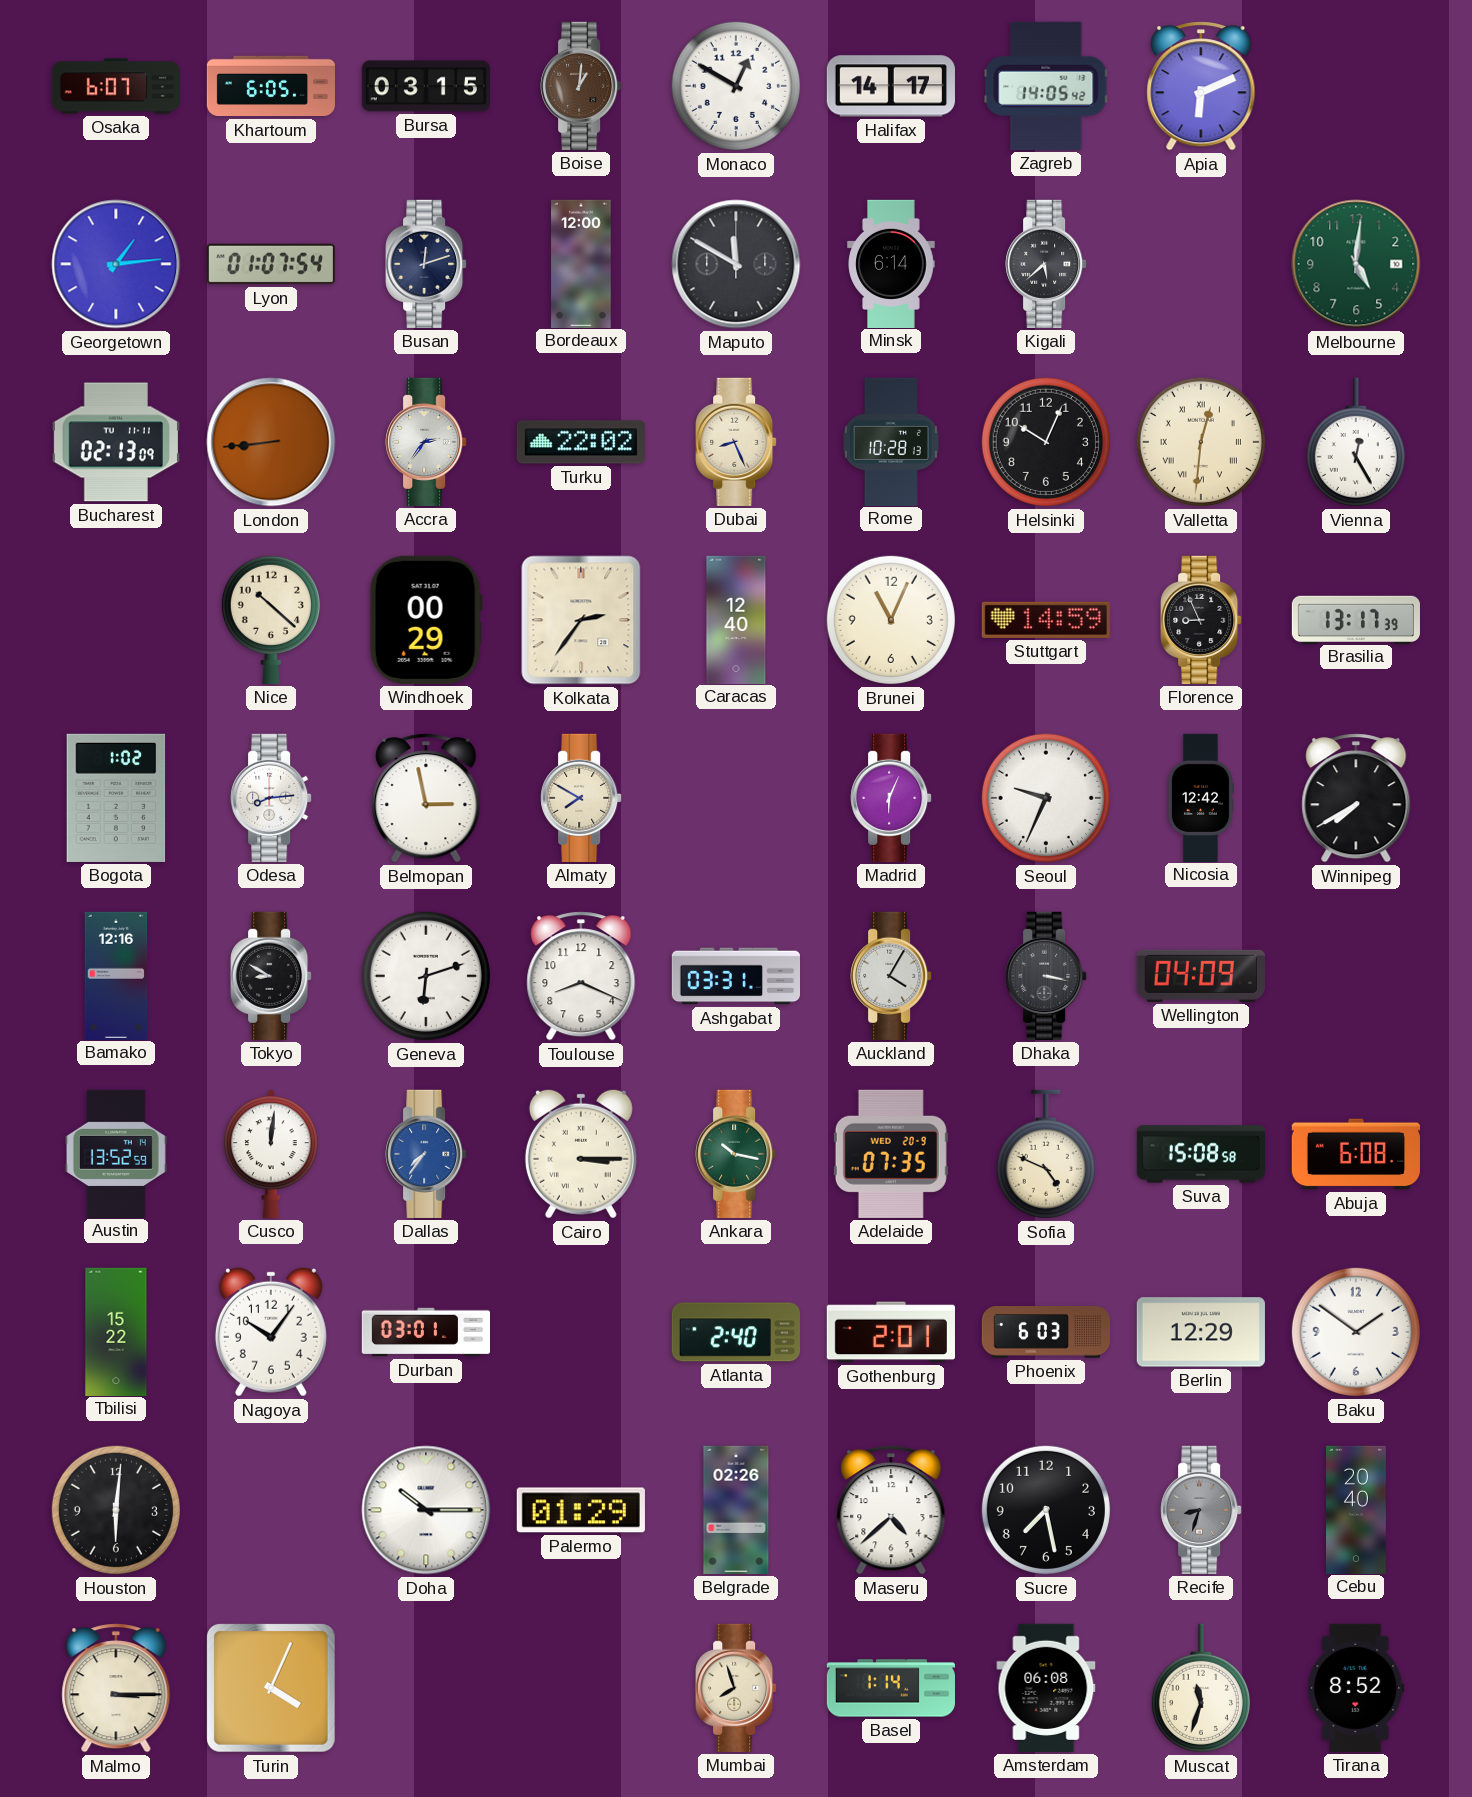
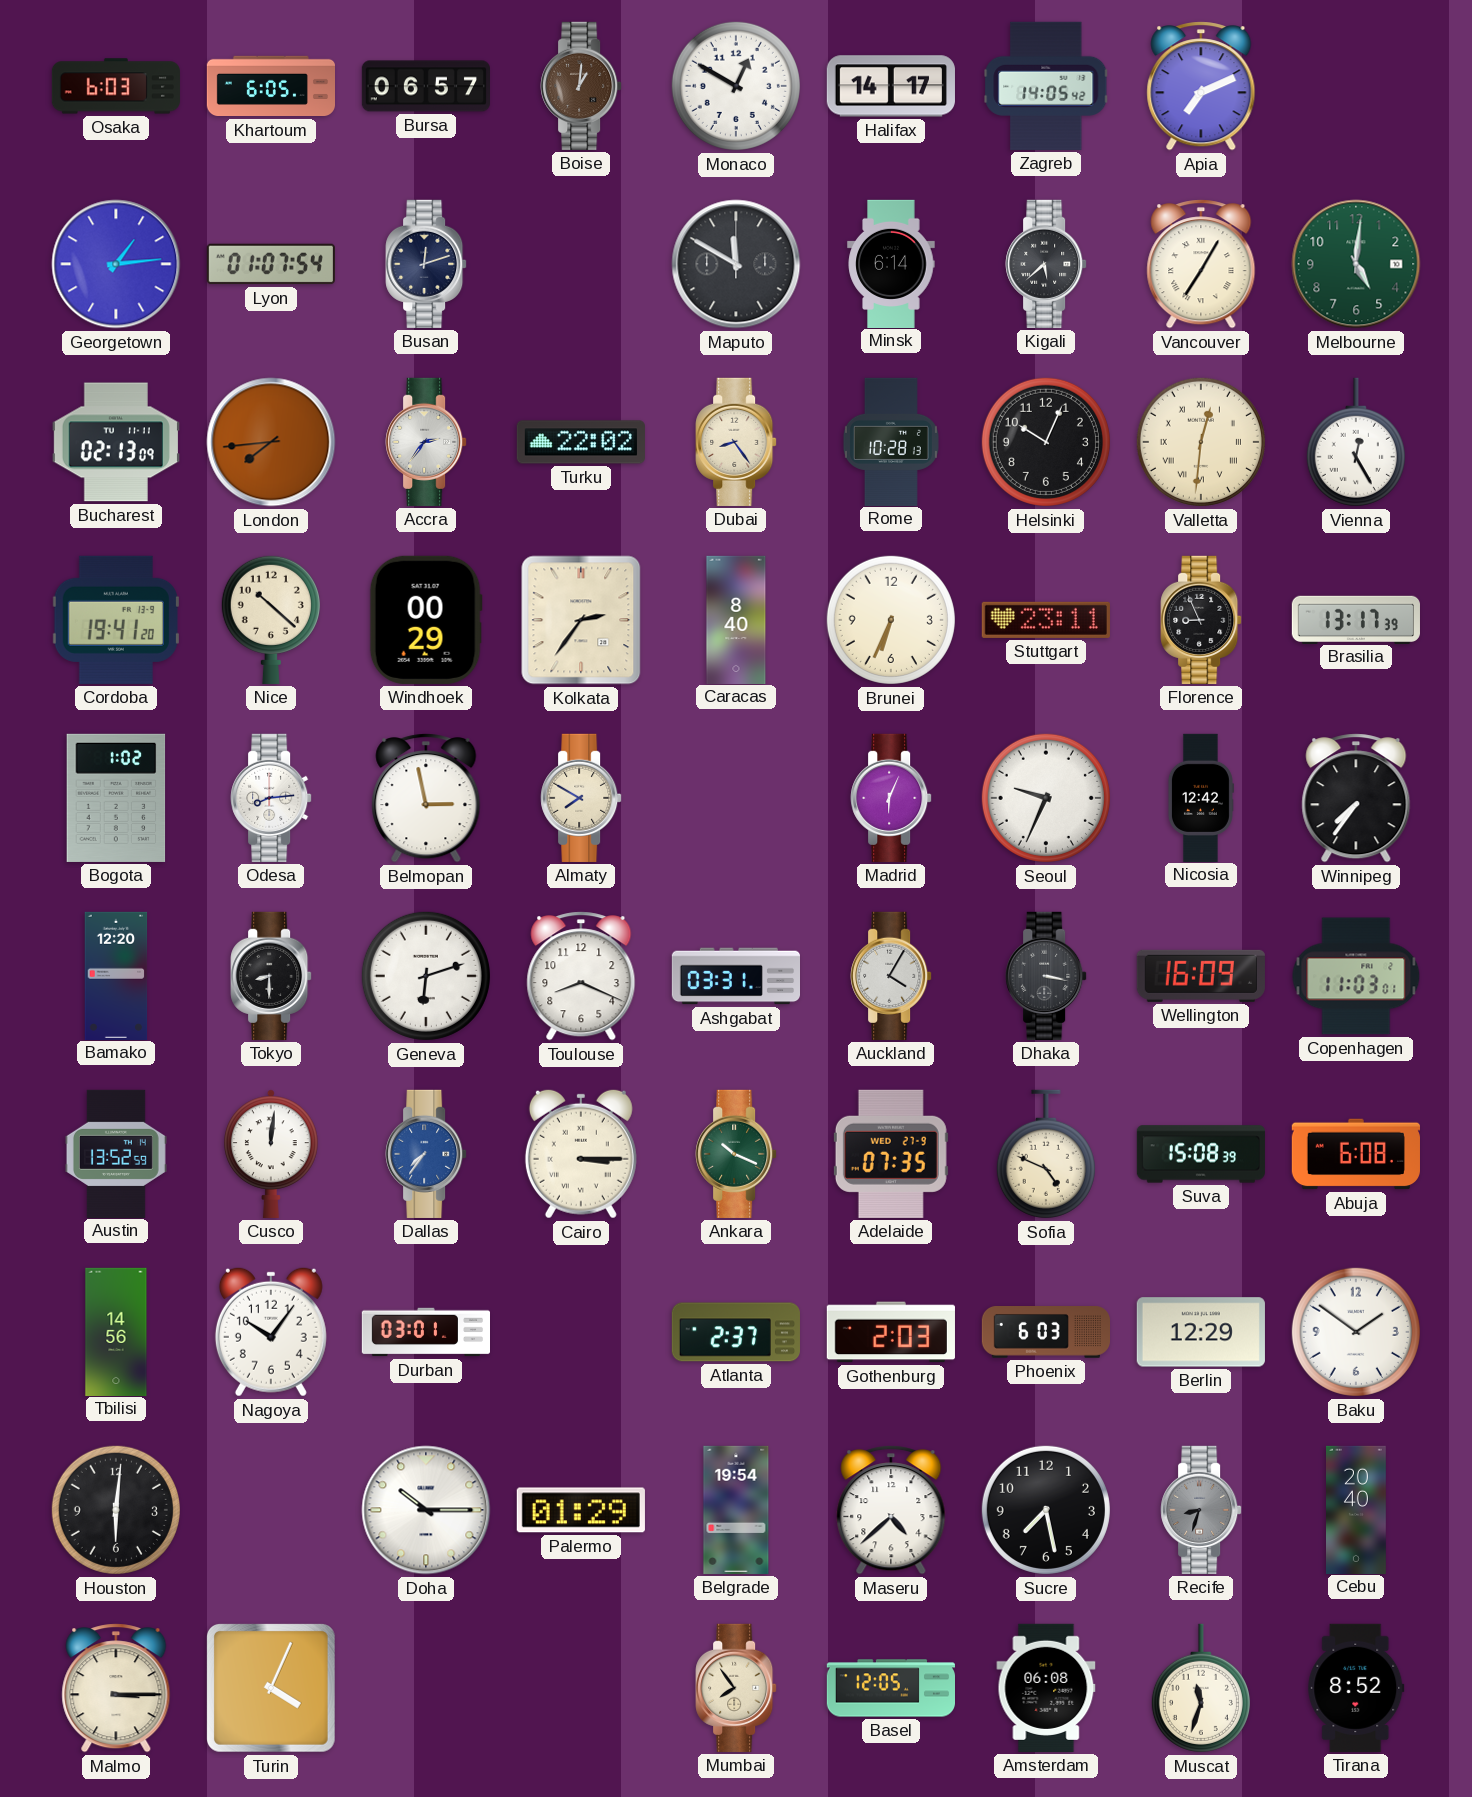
Osaka: 6:07 -> 6:03
Bursa: 03:15 -> 06:57
Apia: 6:11 -> 7:11
Bordeaux: 12:00 -> none
Vancouver: none -> 7:05
London: 8:44 -> 7:44
Dubai: 8:26 -> 8:24
Cordoba: none -> 19:41
Caracas: 12:40 -> 8:40
Brunei: 11:04 -> 6:34
Stuttgart: 14:59 -> 23:11
Winnipeg: 7:40 -> 7:36
Bamako: 12:16 -> 12:20
Tokyo: 8:50 -> 8:30
Wellington: 04:09 -> 16:09
Copenhagen: none -> 11:03
Ankara: 10:17 -> 10:19
Adelaide date: WED 20-9 -> WED 27-9
Suva: 15:08:58 -> 15:08:39
Tbilisi: 15:22 -> 14:56
Atlanta: 2:40 -> 2:37
Gothenburg: 2:01 -> 2:03
Belgrade: 02:26 -> 19:54
Mumbai: 7:57 -> 7:54
Basel: 1:14 -> 12:05
